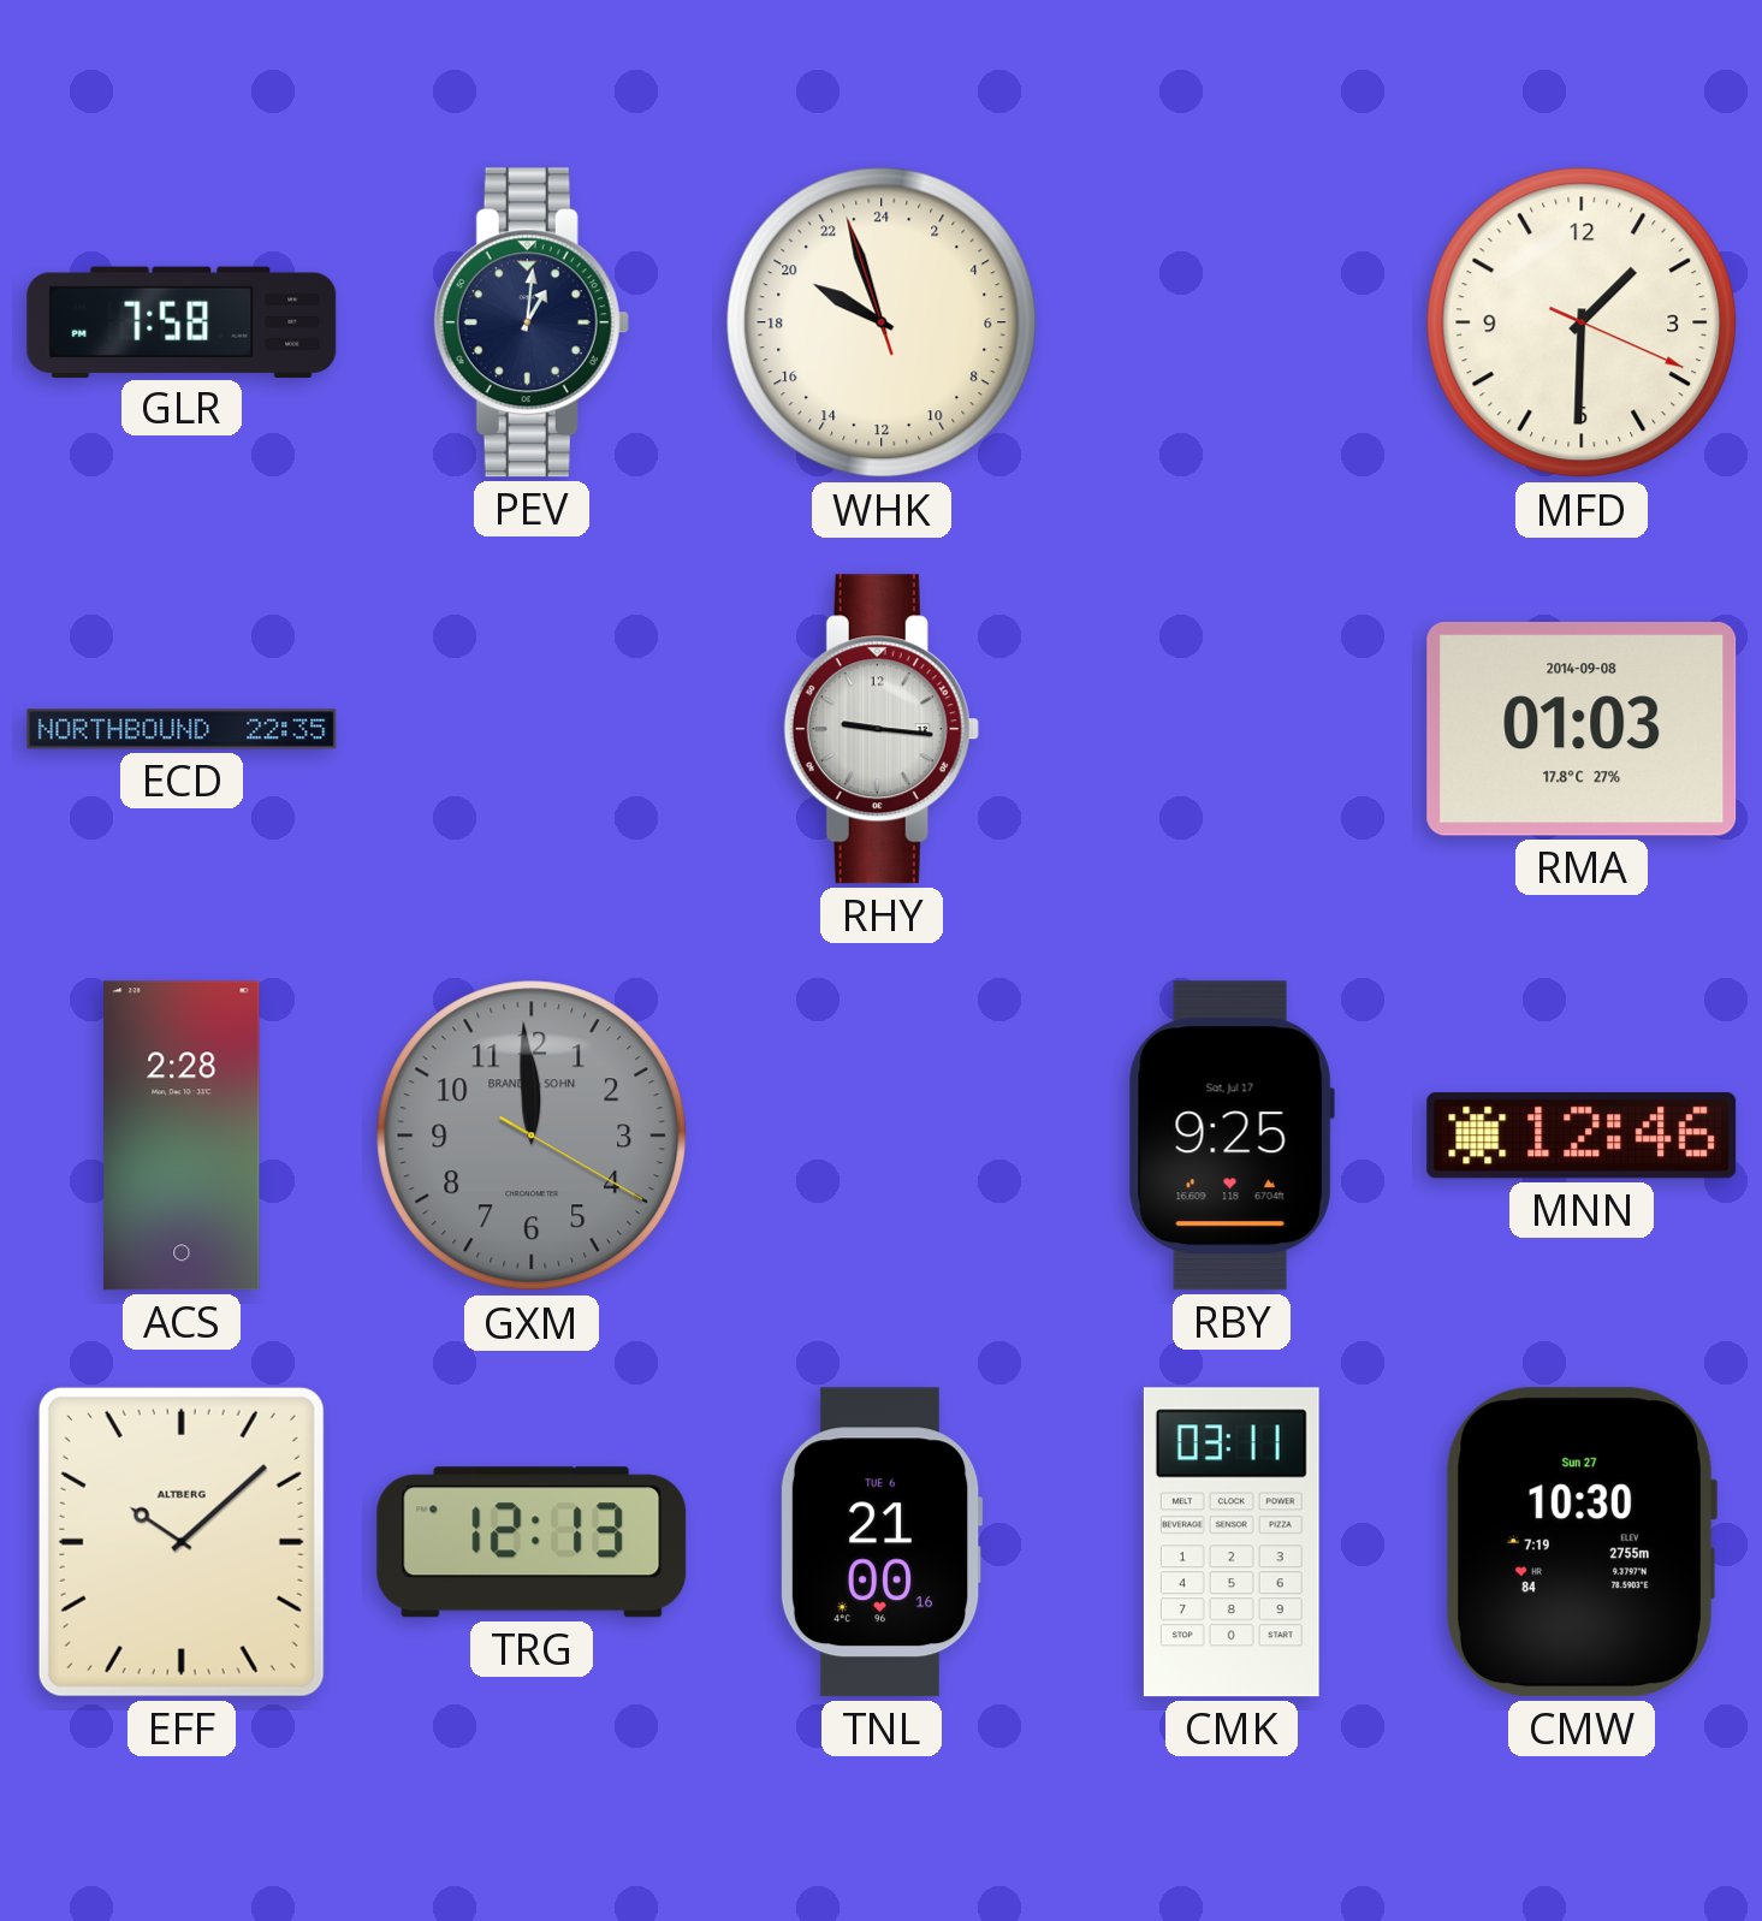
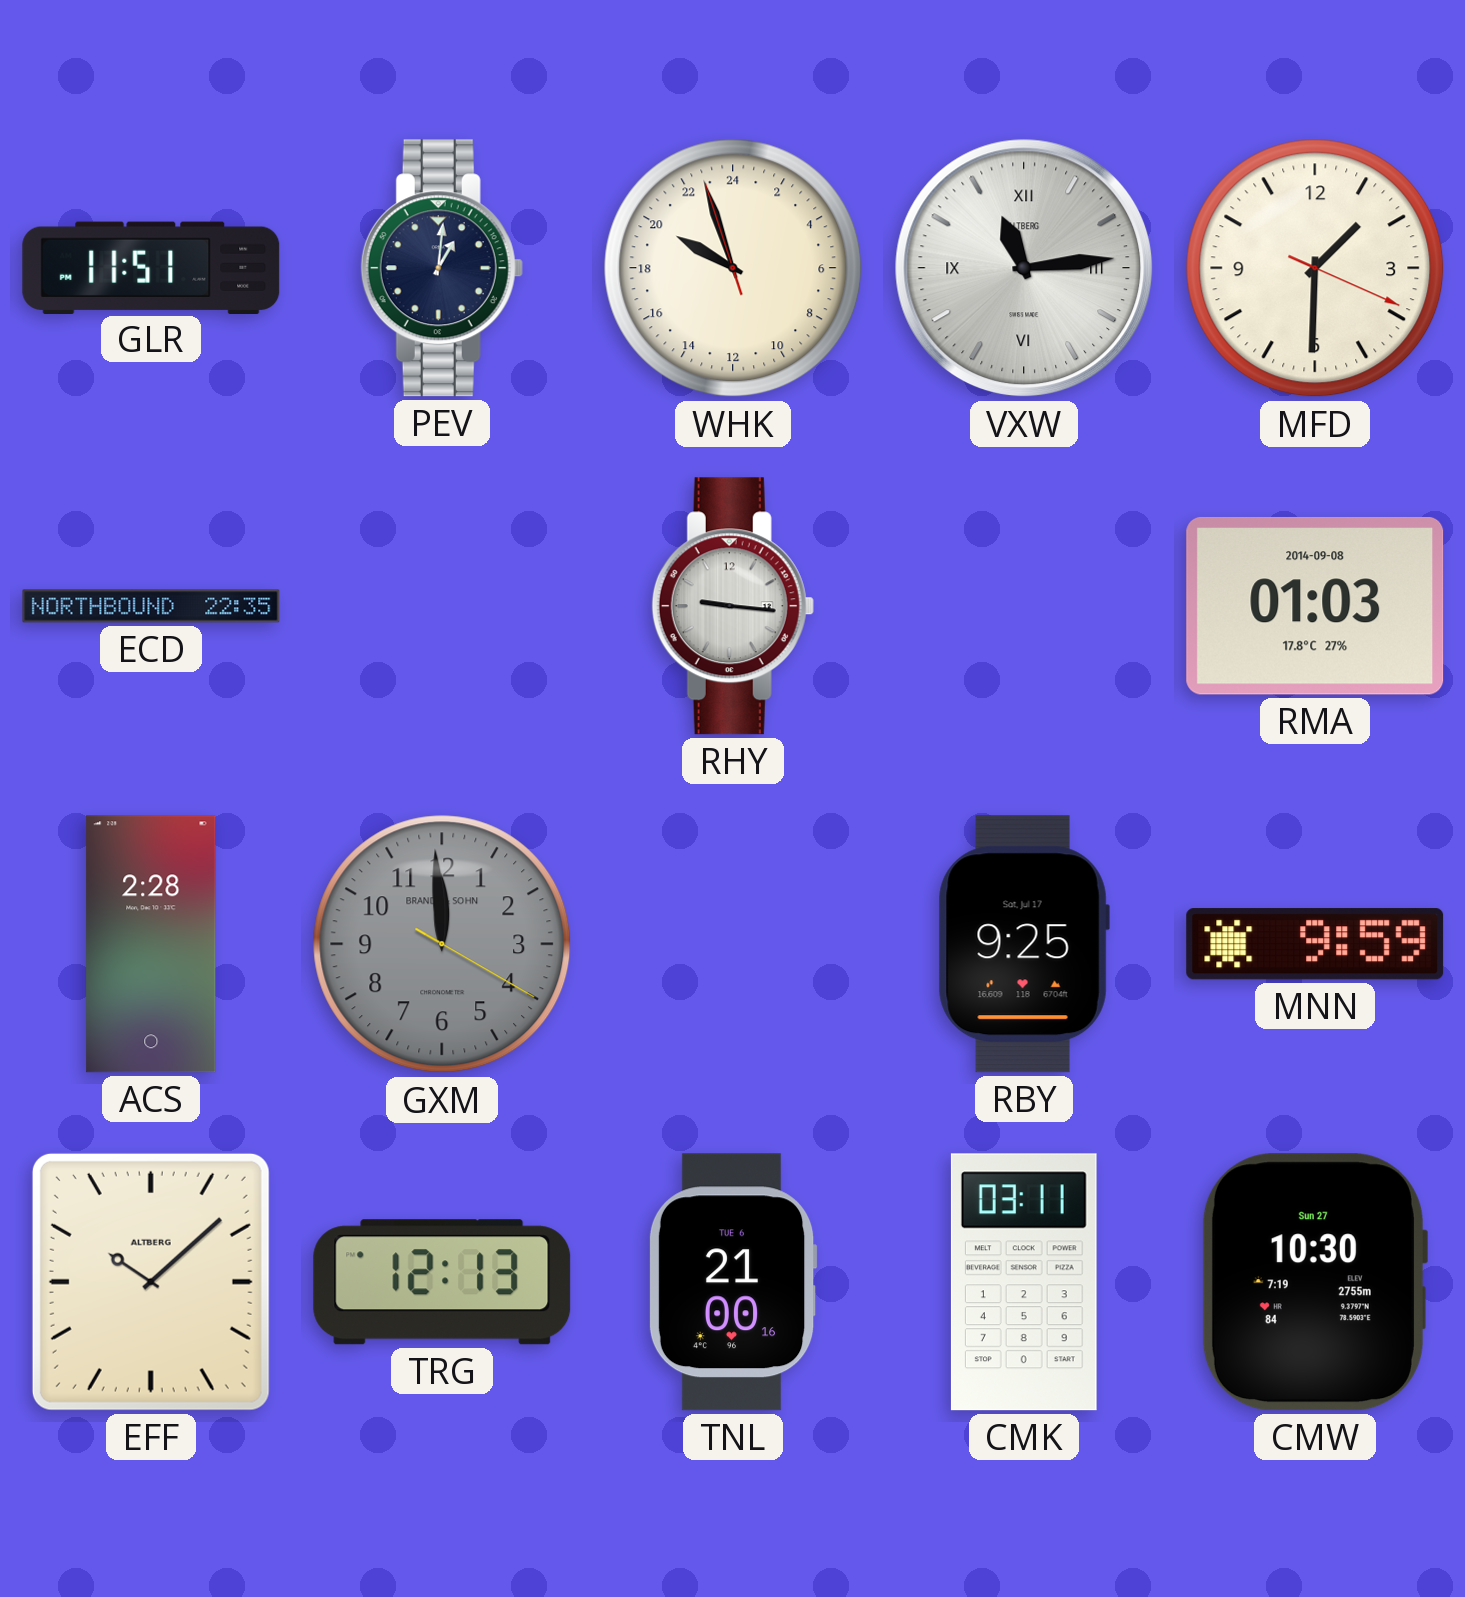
GLR: 7:58 -> 11:51
VXW: none -> 11:14
MNN: 12:46 -> 9:59
